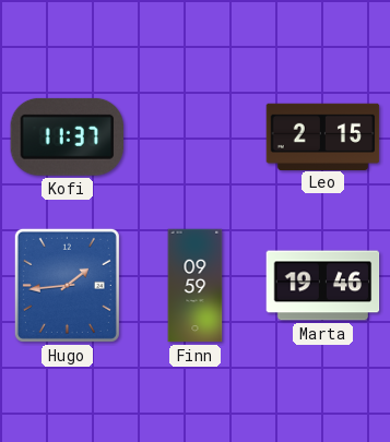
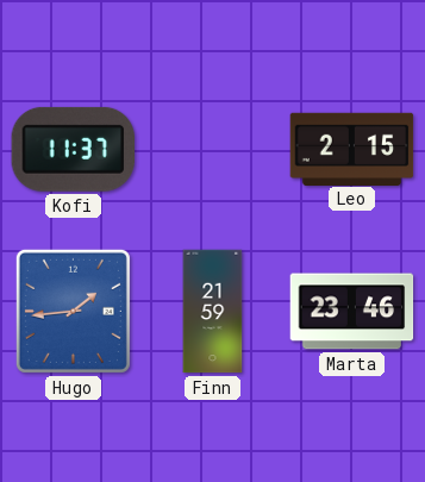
Finn: 09:59 -> 21:59
Marta: 19:46 -> 23:46
